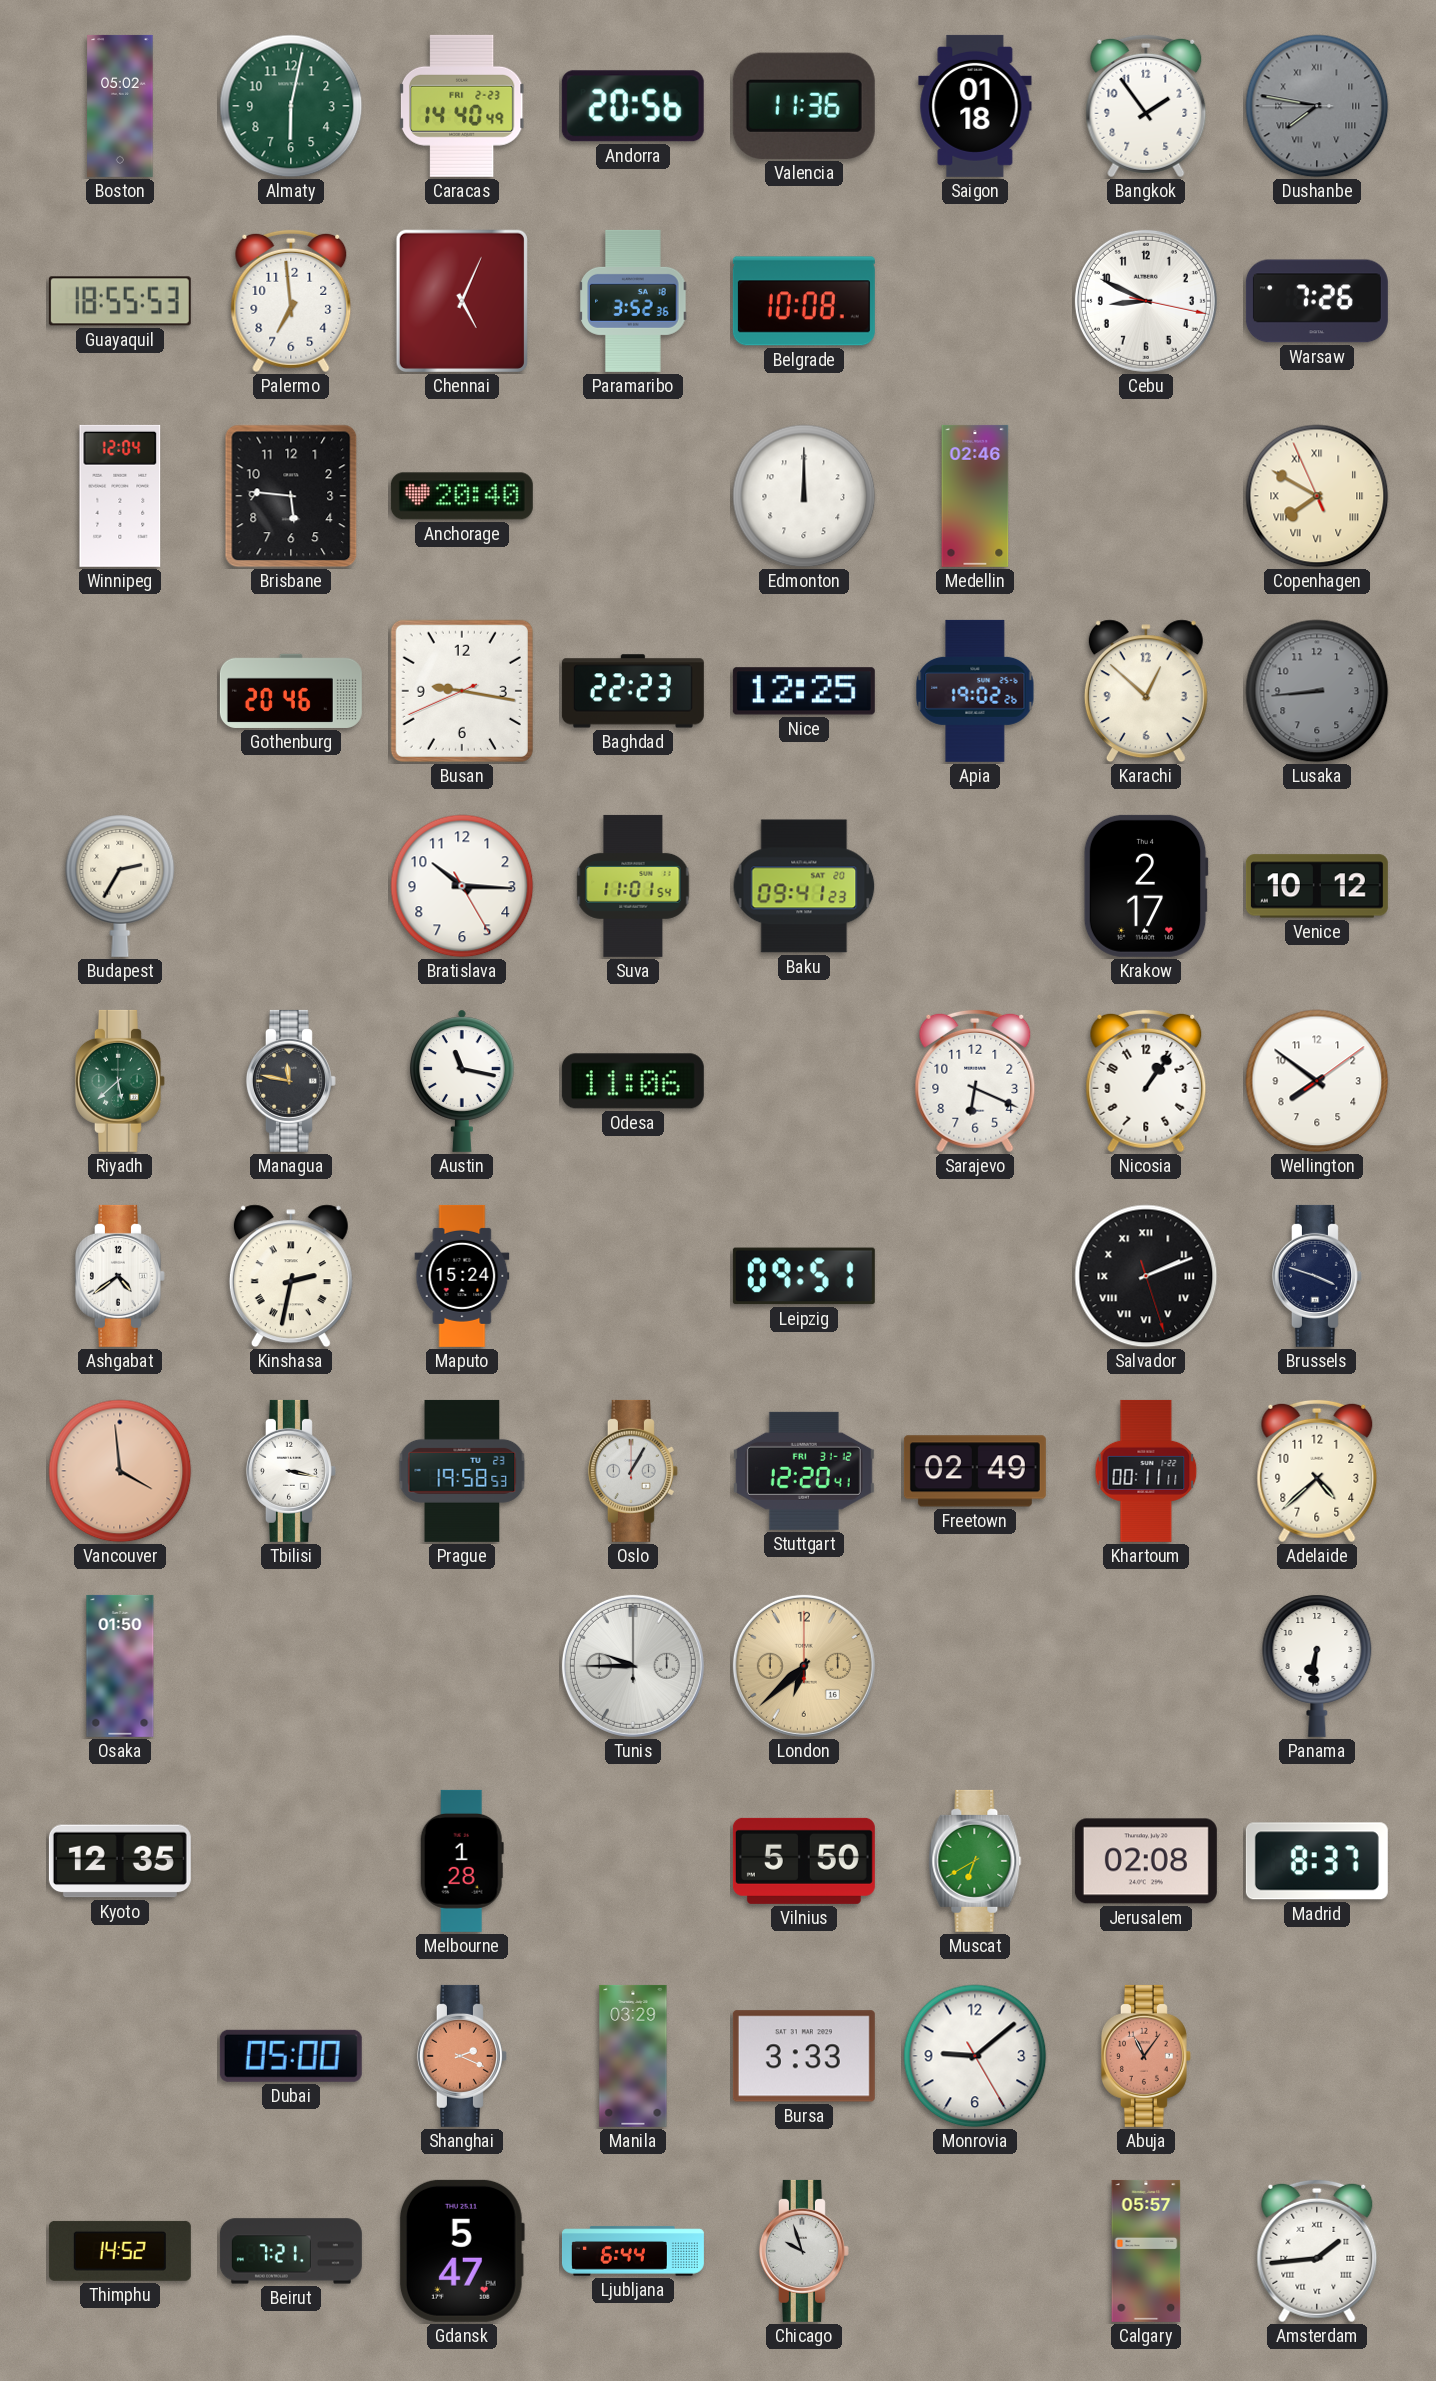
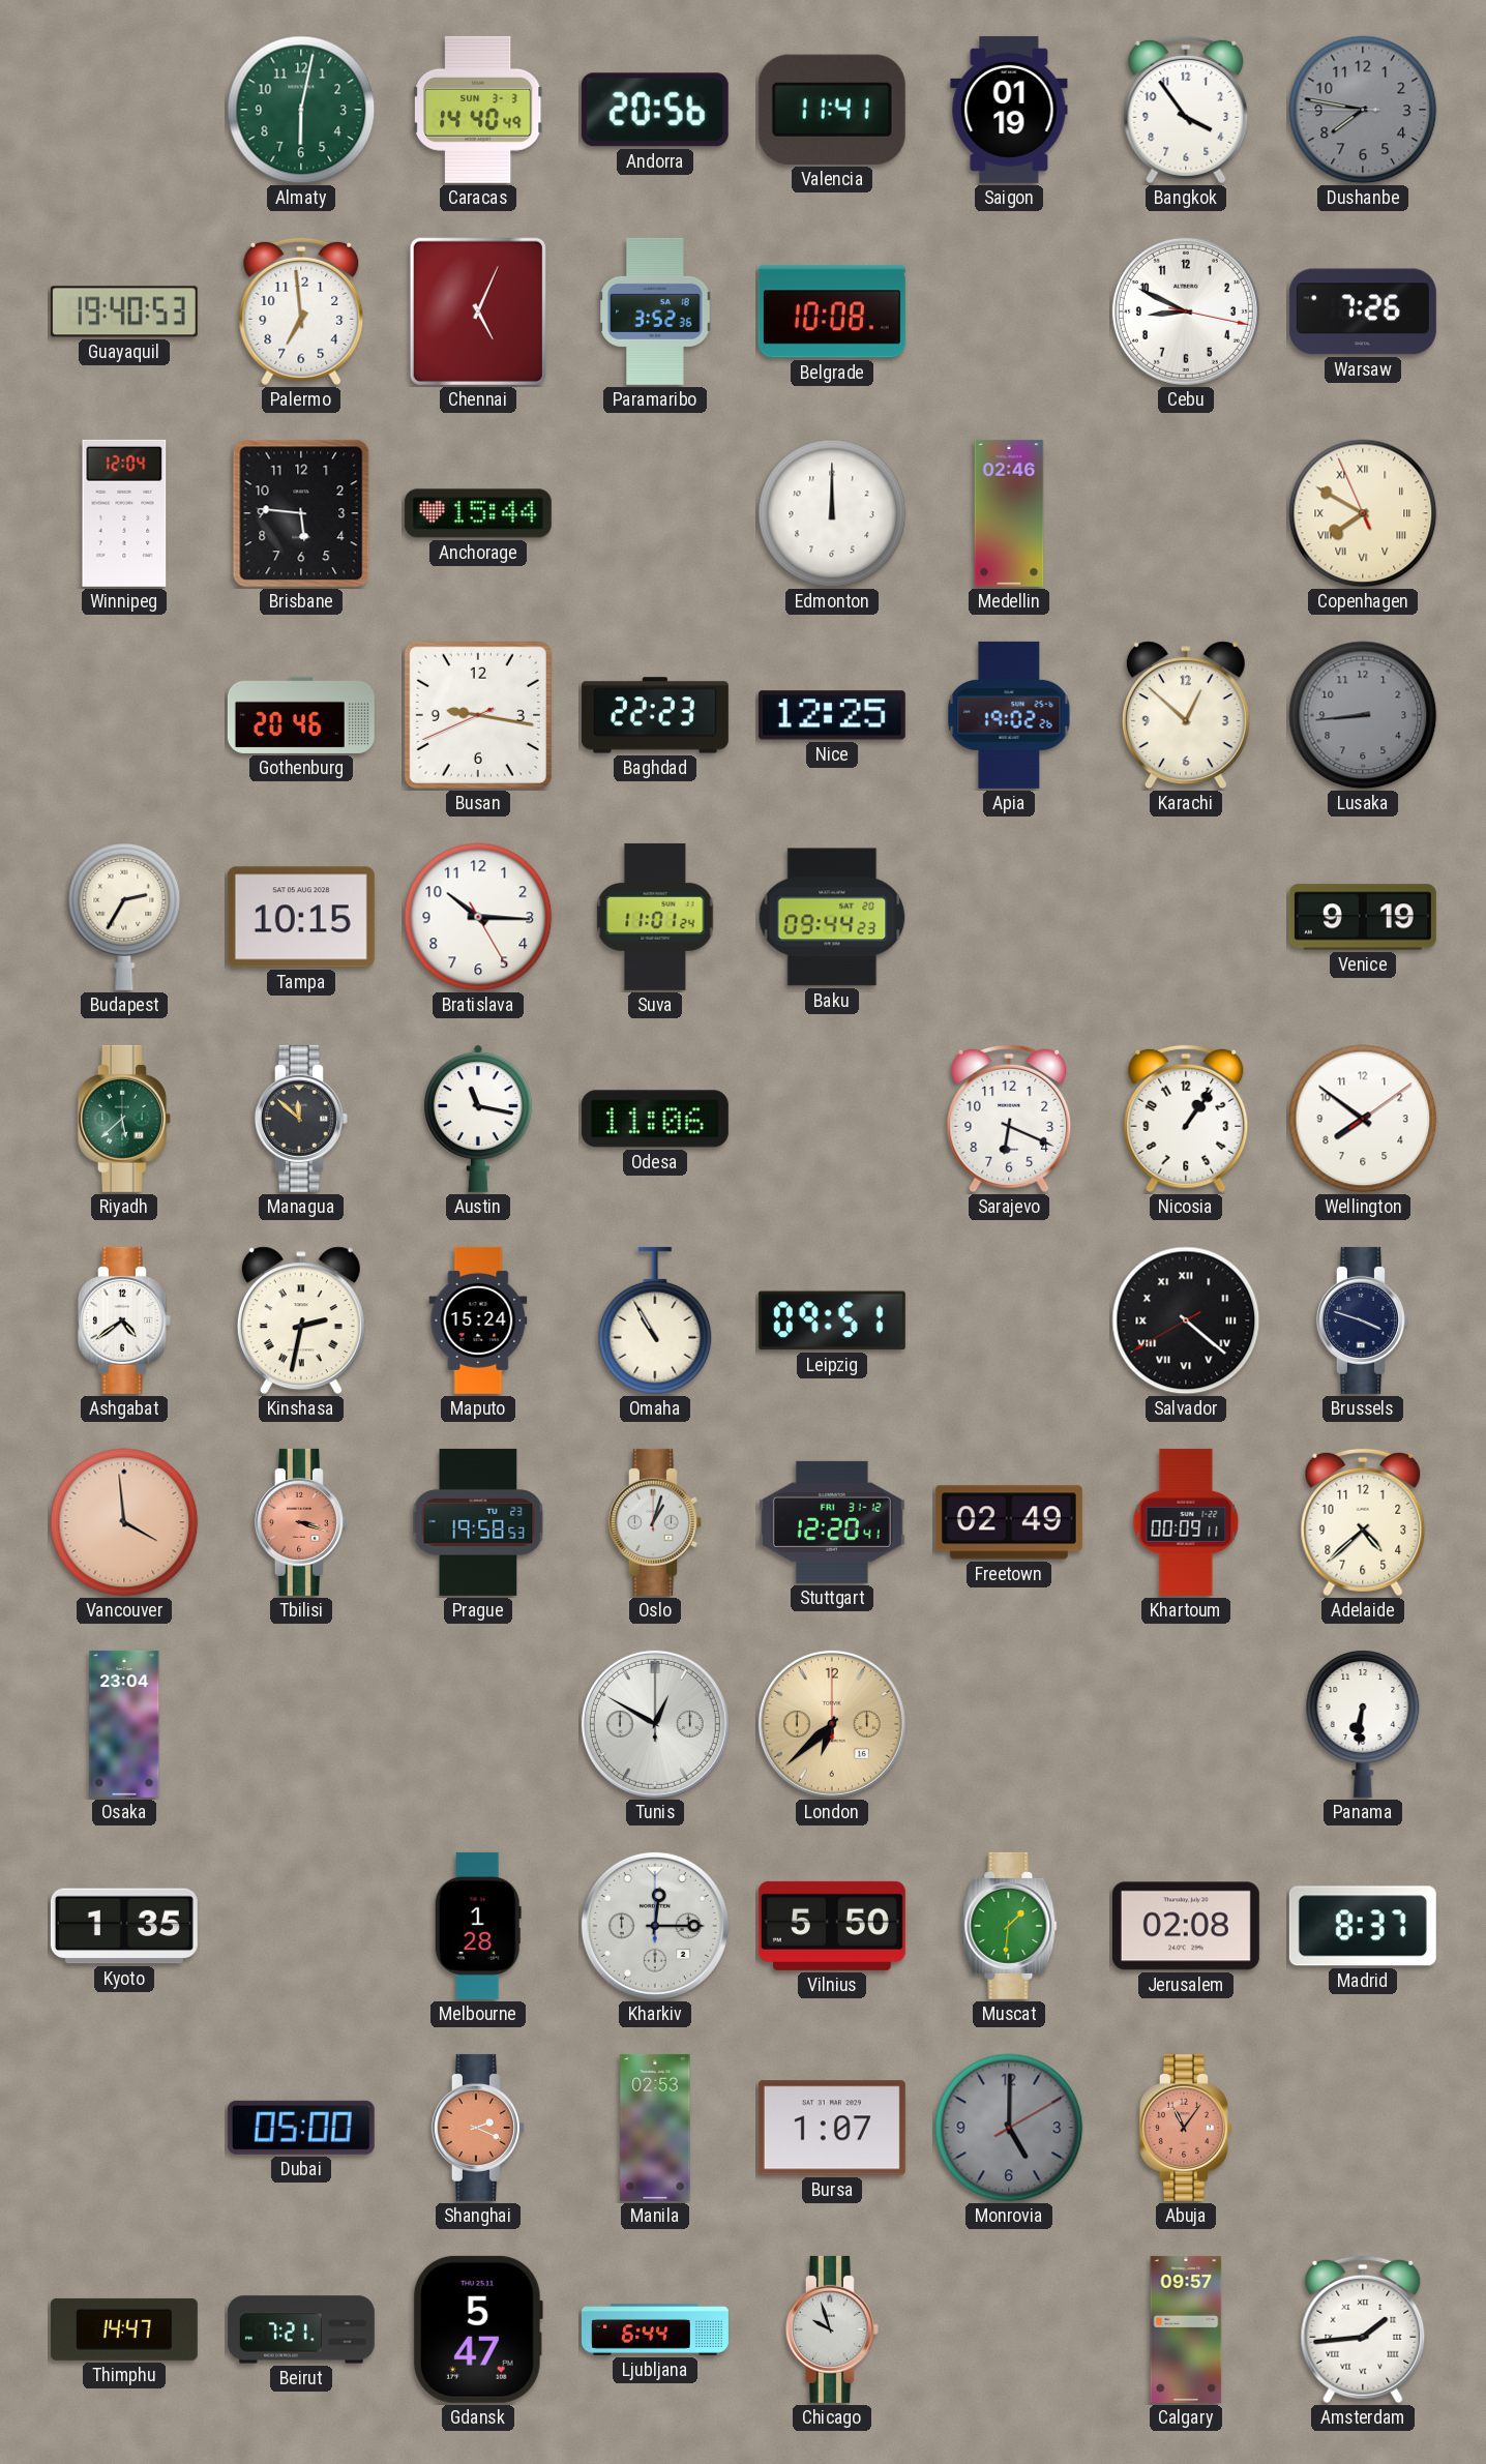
Boston: 05:02 -> none
Caracas date: FRI 2-23 -> SUN 3-3
Valencia: 11:36 -> 11:41
Saigon: 01:18 -> 01:19
Bangkok: 1:54 -> 3:54
Dushanbe numerals: Roman -> Arabic
Guayaquil: 18:55 -> 19:40
Anchorage: 20:40 -> 15:44
Tampa: none -> 10:15
Suva: 11:01:54 -> 11:01:24
Baku: 09:41 -> 09:44
Krakow: 2:17 -> none
Venice: 10:12 -> 9:19
Managua: 11:47 -> 11:52
Omaha: none -> 10:55
Salvador: 2:11 -> 4:21
Tbilisi: 3:17 -> 3:18
Tbilisi dial: white -> salmon
Oslo: 1:05 -> 1:03
Khartoum: 00:11 -> 00:09
Osaka: 01:50 -> 23:04
Tunis: 9:45 -> 12:50
Kyoto: 12:35 -> 1:35
Kharkiv: none -> 12:15
Muscat: 6:40 -> 1:31
Manila: 03:29 -> 02:53
Bursa: 3:33 -> 1:07
Monrovia: 9:08 -> 5:00
Monrovia dial: white -> grey
Thimphu: 14:52 -> 14:47
Calgary: 05:57 -> 09:57
